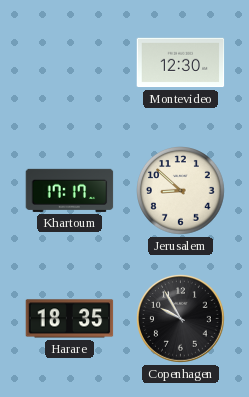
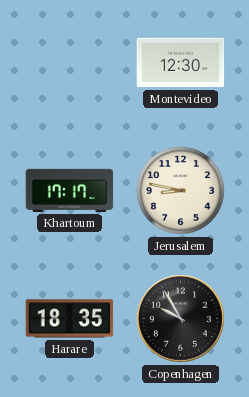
Jerusalem: 8:52 -> 8:47
